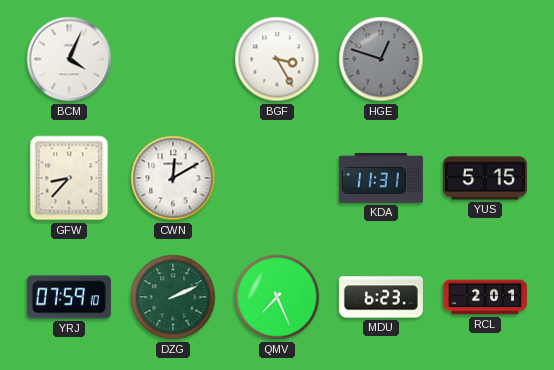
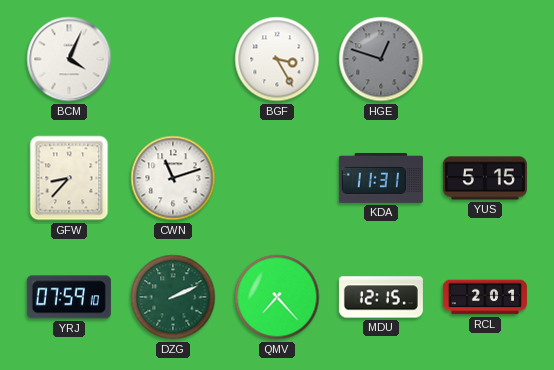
CWN: 12:10 -> 11:12
QMV: 7:26 -> 7:23
MDU: 6:23 -> 12:15
